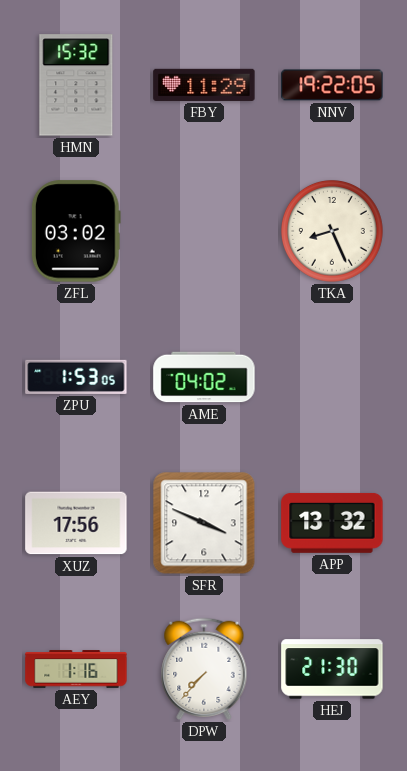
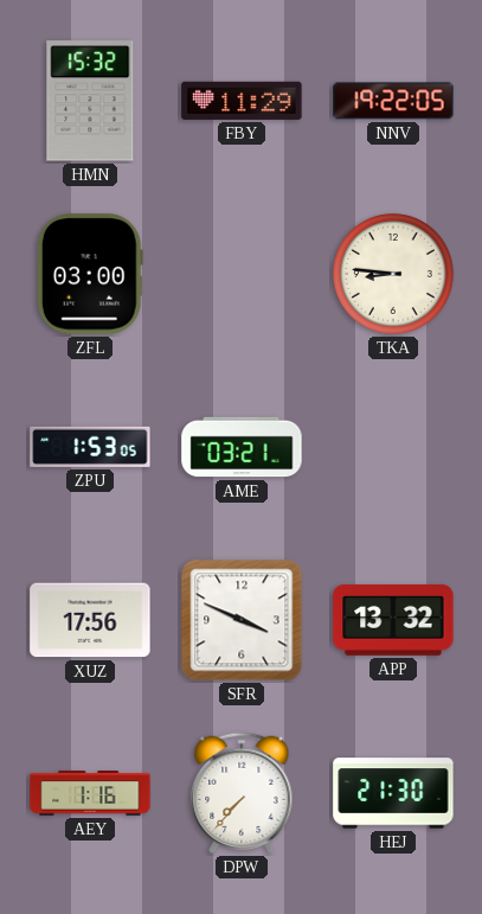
ZFL: 03:02 -> 03:00
TKA: 8:26 -> 8:46
AME: 04:02 -> 03:21
